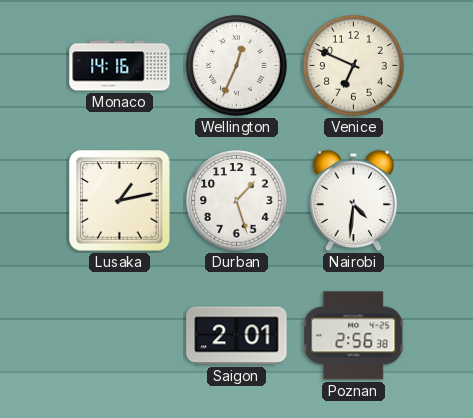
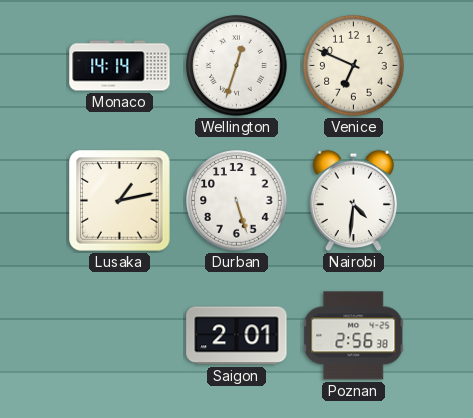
Monaco: 14:16 -> 14:14
Wellington: 12:34 -> 12:33
Durban: 1:27 -> 5:27
